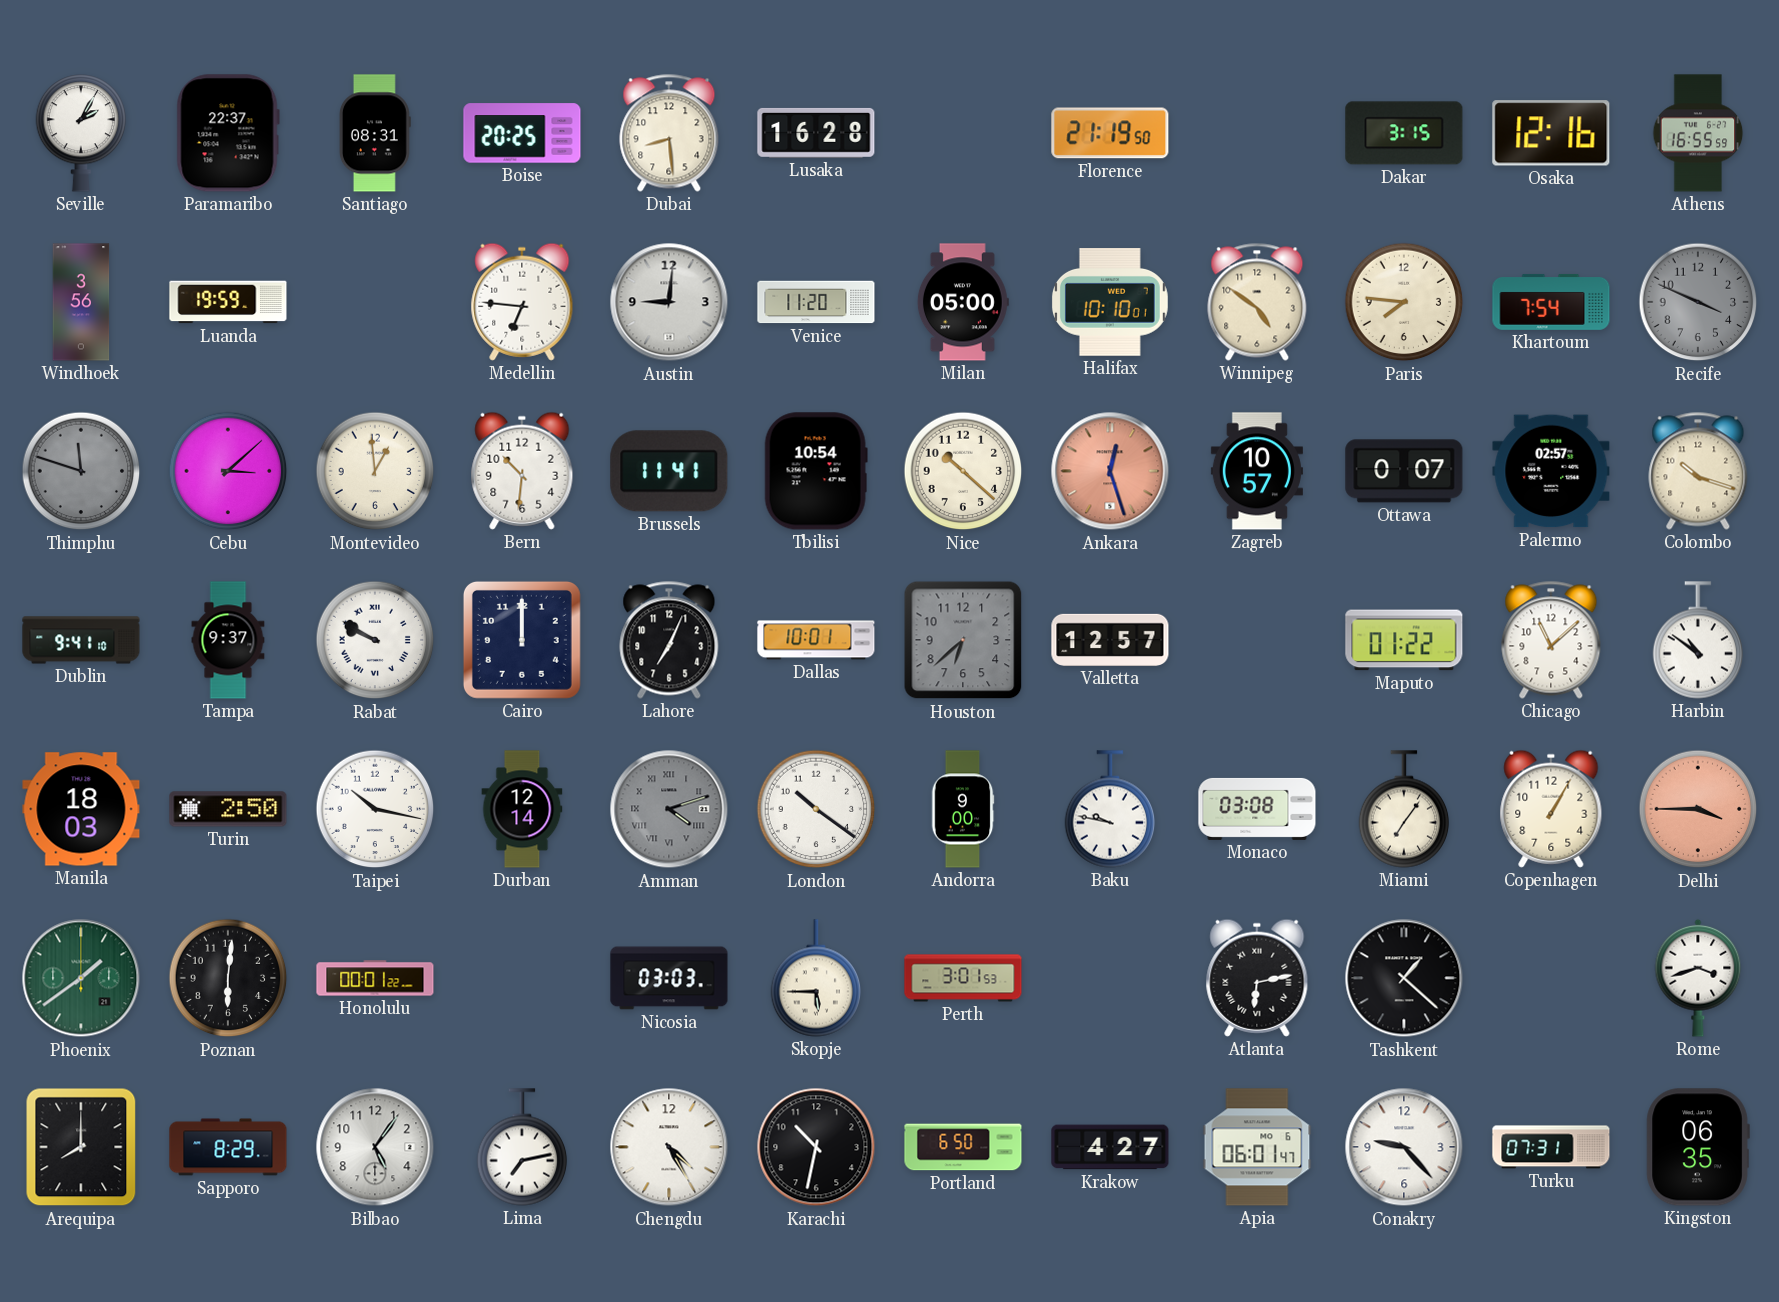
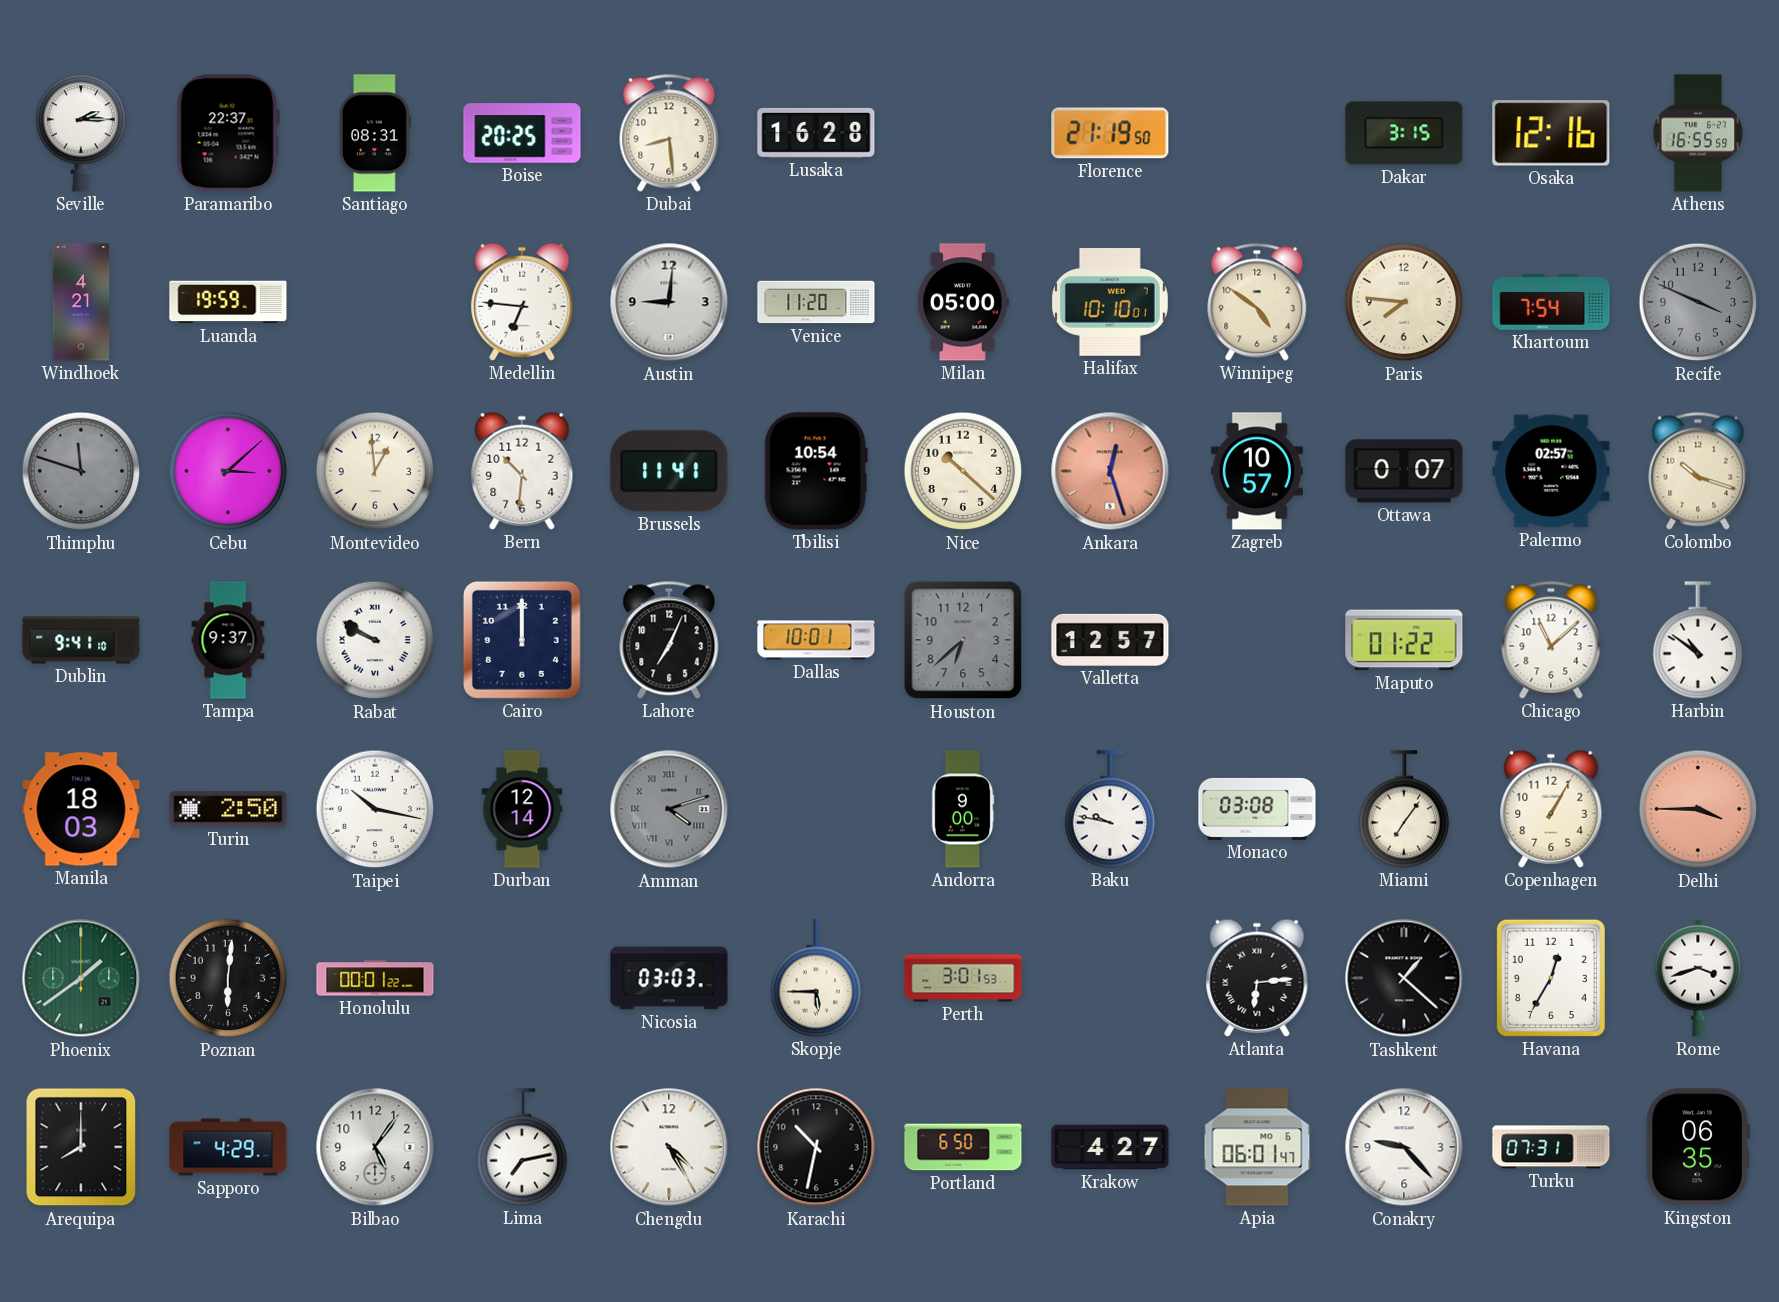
Seville: 2:05 -> 2:15
Windhoek: 3:56 -> 4:21
London: 10:21 -> none
Atlanta: 6:13 -> 6:14
Havana: none -> 12:35
Sapporo: 8:29 -> 4:29
